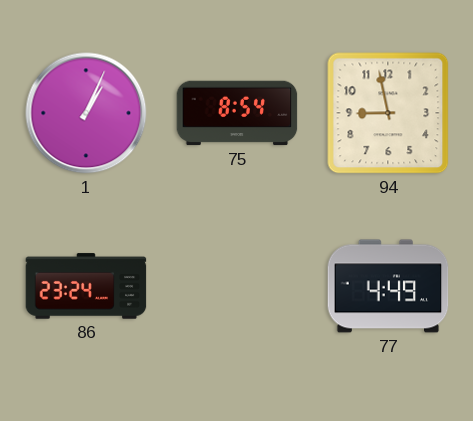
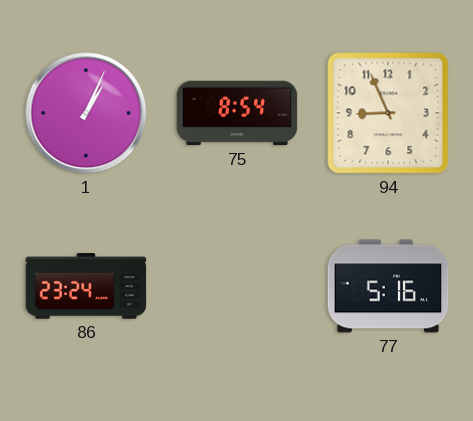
94: 8:58 -> 8:56
77: 4:49 -> 5:16
